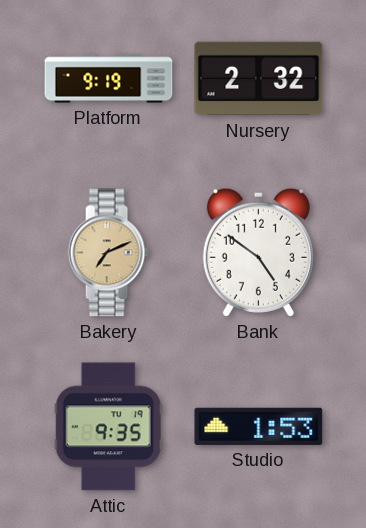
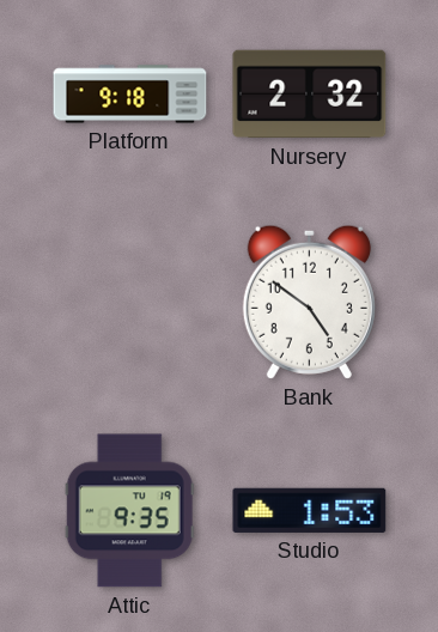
Platform: 9:19 -> 9:18
Bakery: 7:11 -> none
